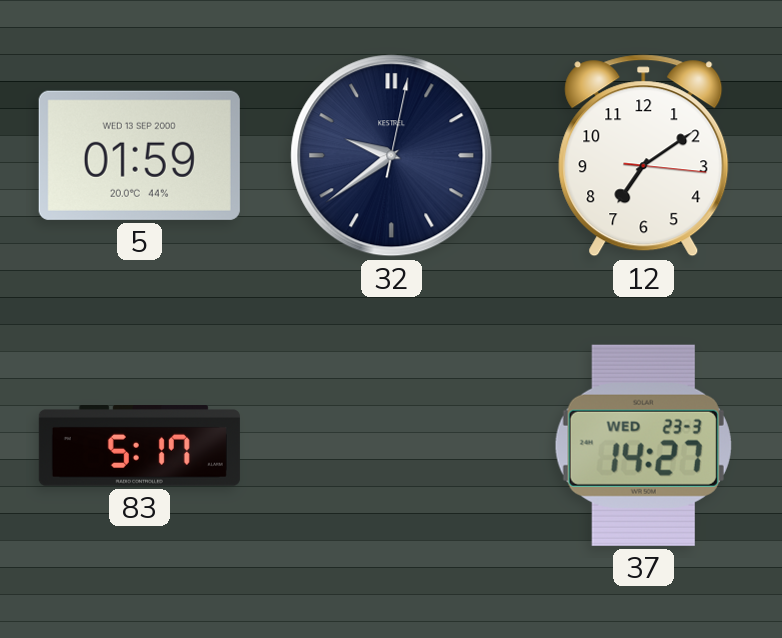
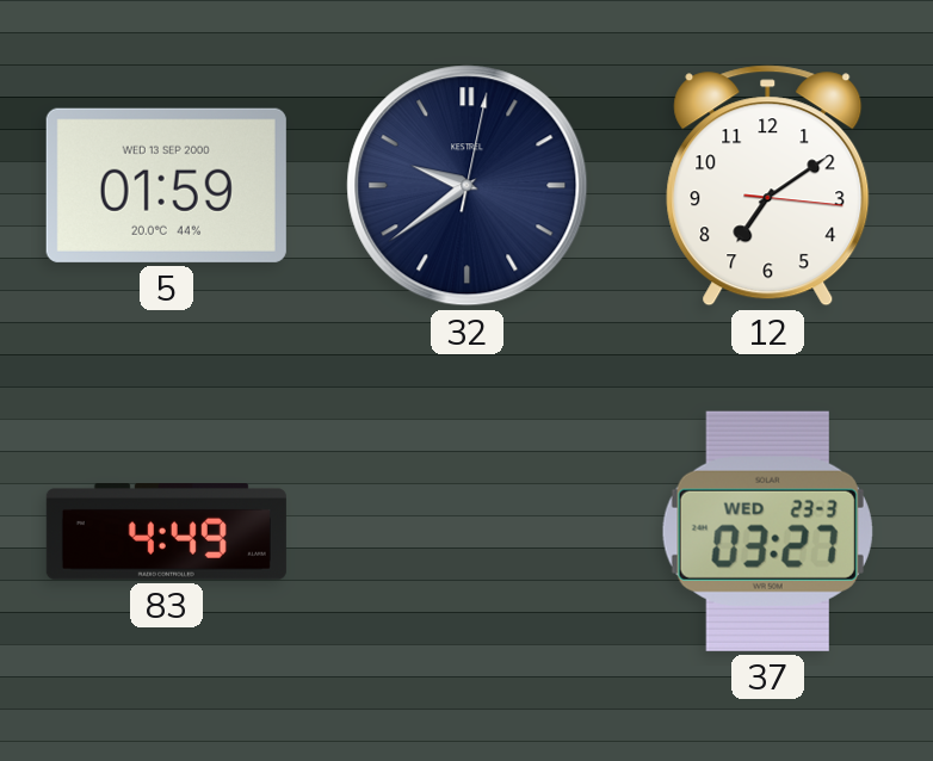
83: 5:17 -> 4:49
37: 14:27 -> 03:27
